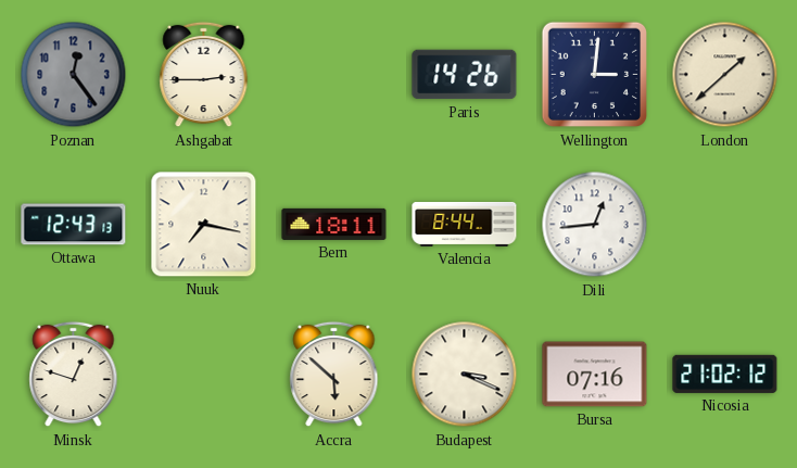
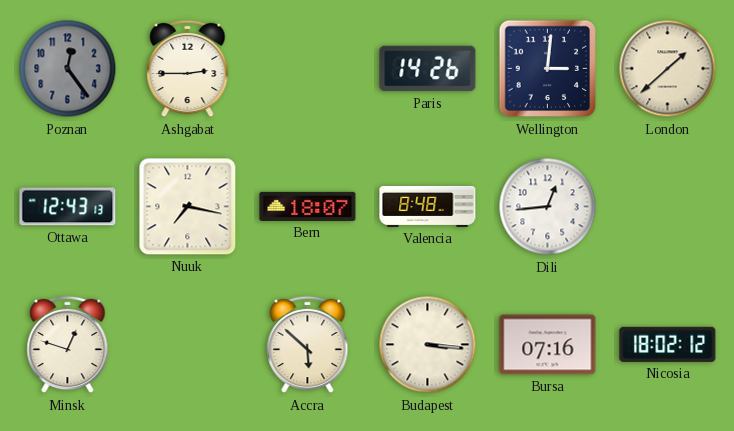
Bern: 18:11 -> 18:07
Valencia: 8:44 -> 8:48
Budapest: 3:19 -> 3:16
Nicosia: 21:02 -> 18:02
